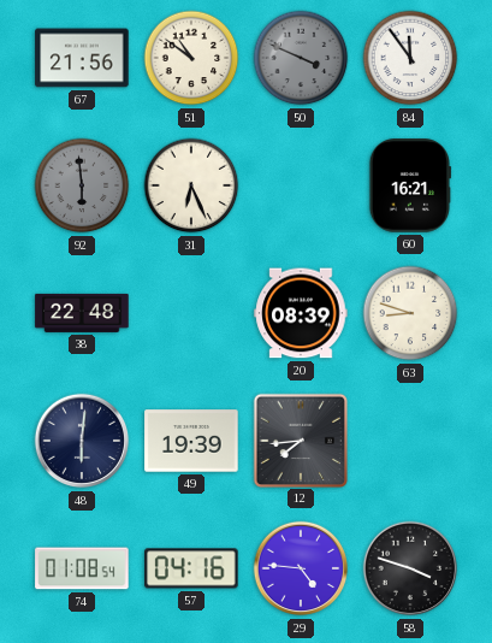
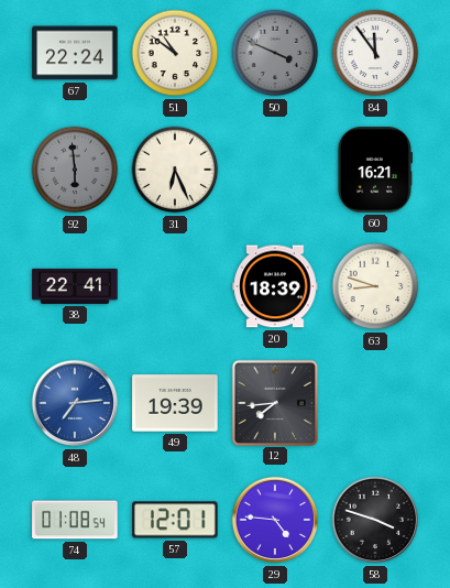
67: 21:56 -> 22:24
38: 22:48 -> 22:41
20: 08:39 -> 18:39
48: 6:01 -> 7:14
48 dial: navy -> blue
57: 04:16 -> 12:01
